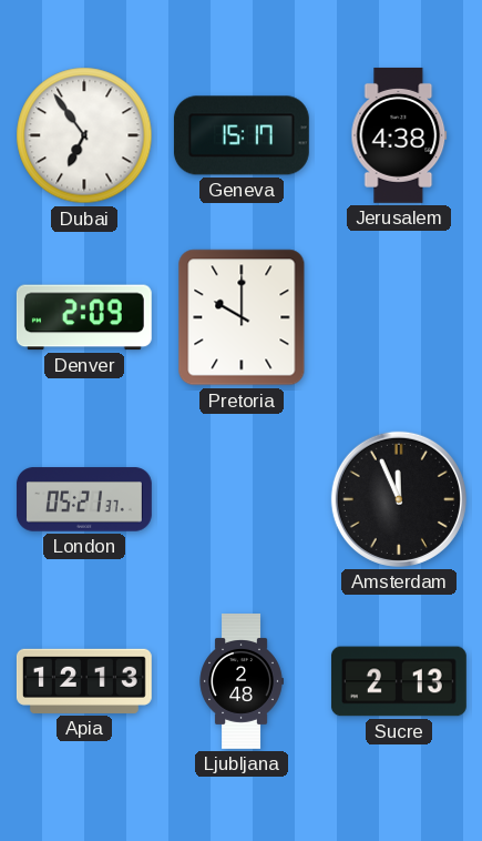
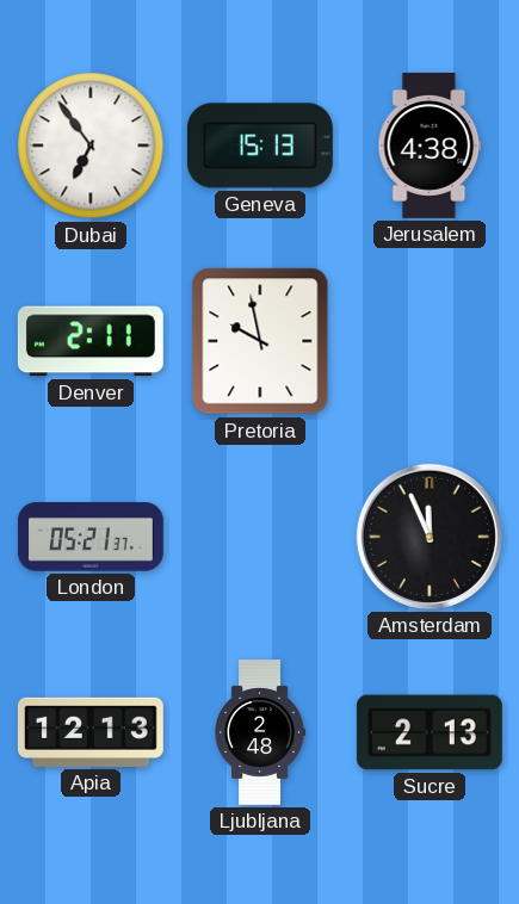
Geneva: 15:17 -> 15:13
Denver: 2:09 -> 2:11
Pretoria: 10:00 -> 9:58
